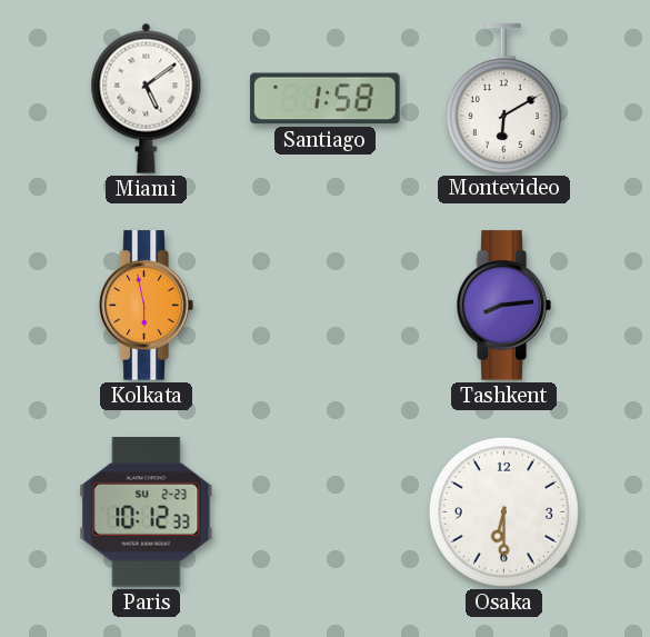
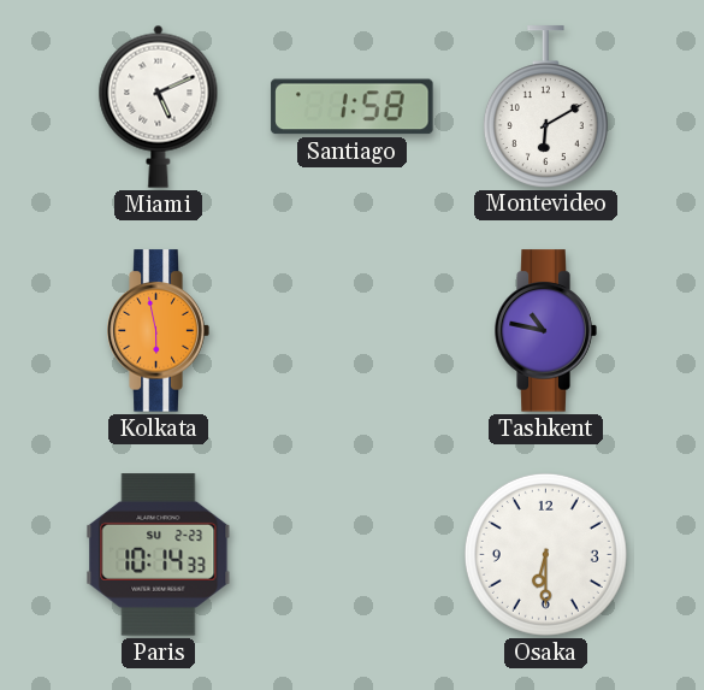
Miami: 5:09 -> 5:11
Tashkent: 8:14 -> 10:47
Paris: 10:12 -> 10:14
